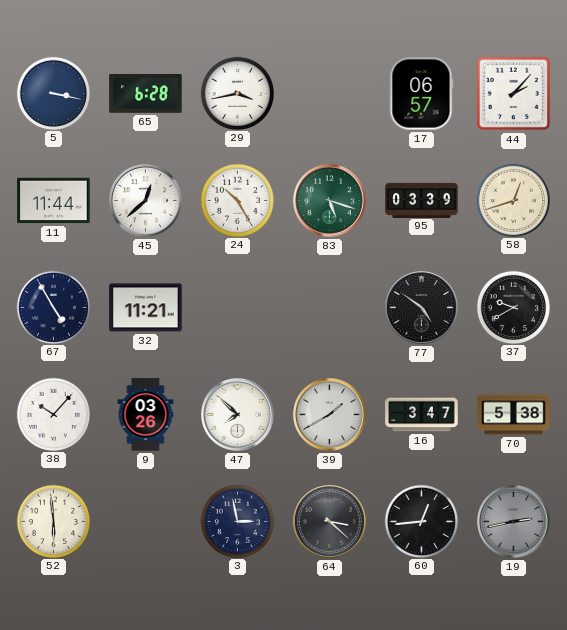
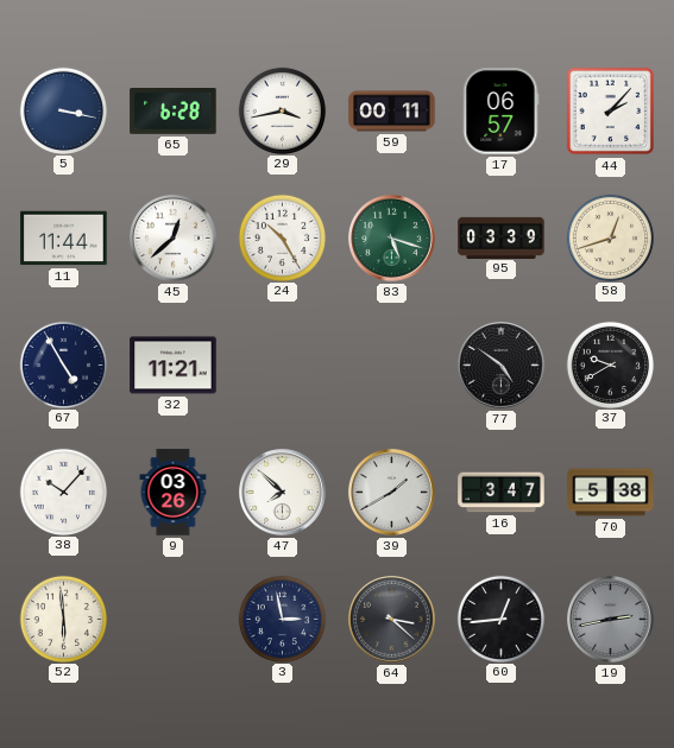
59: none -> 00:11
